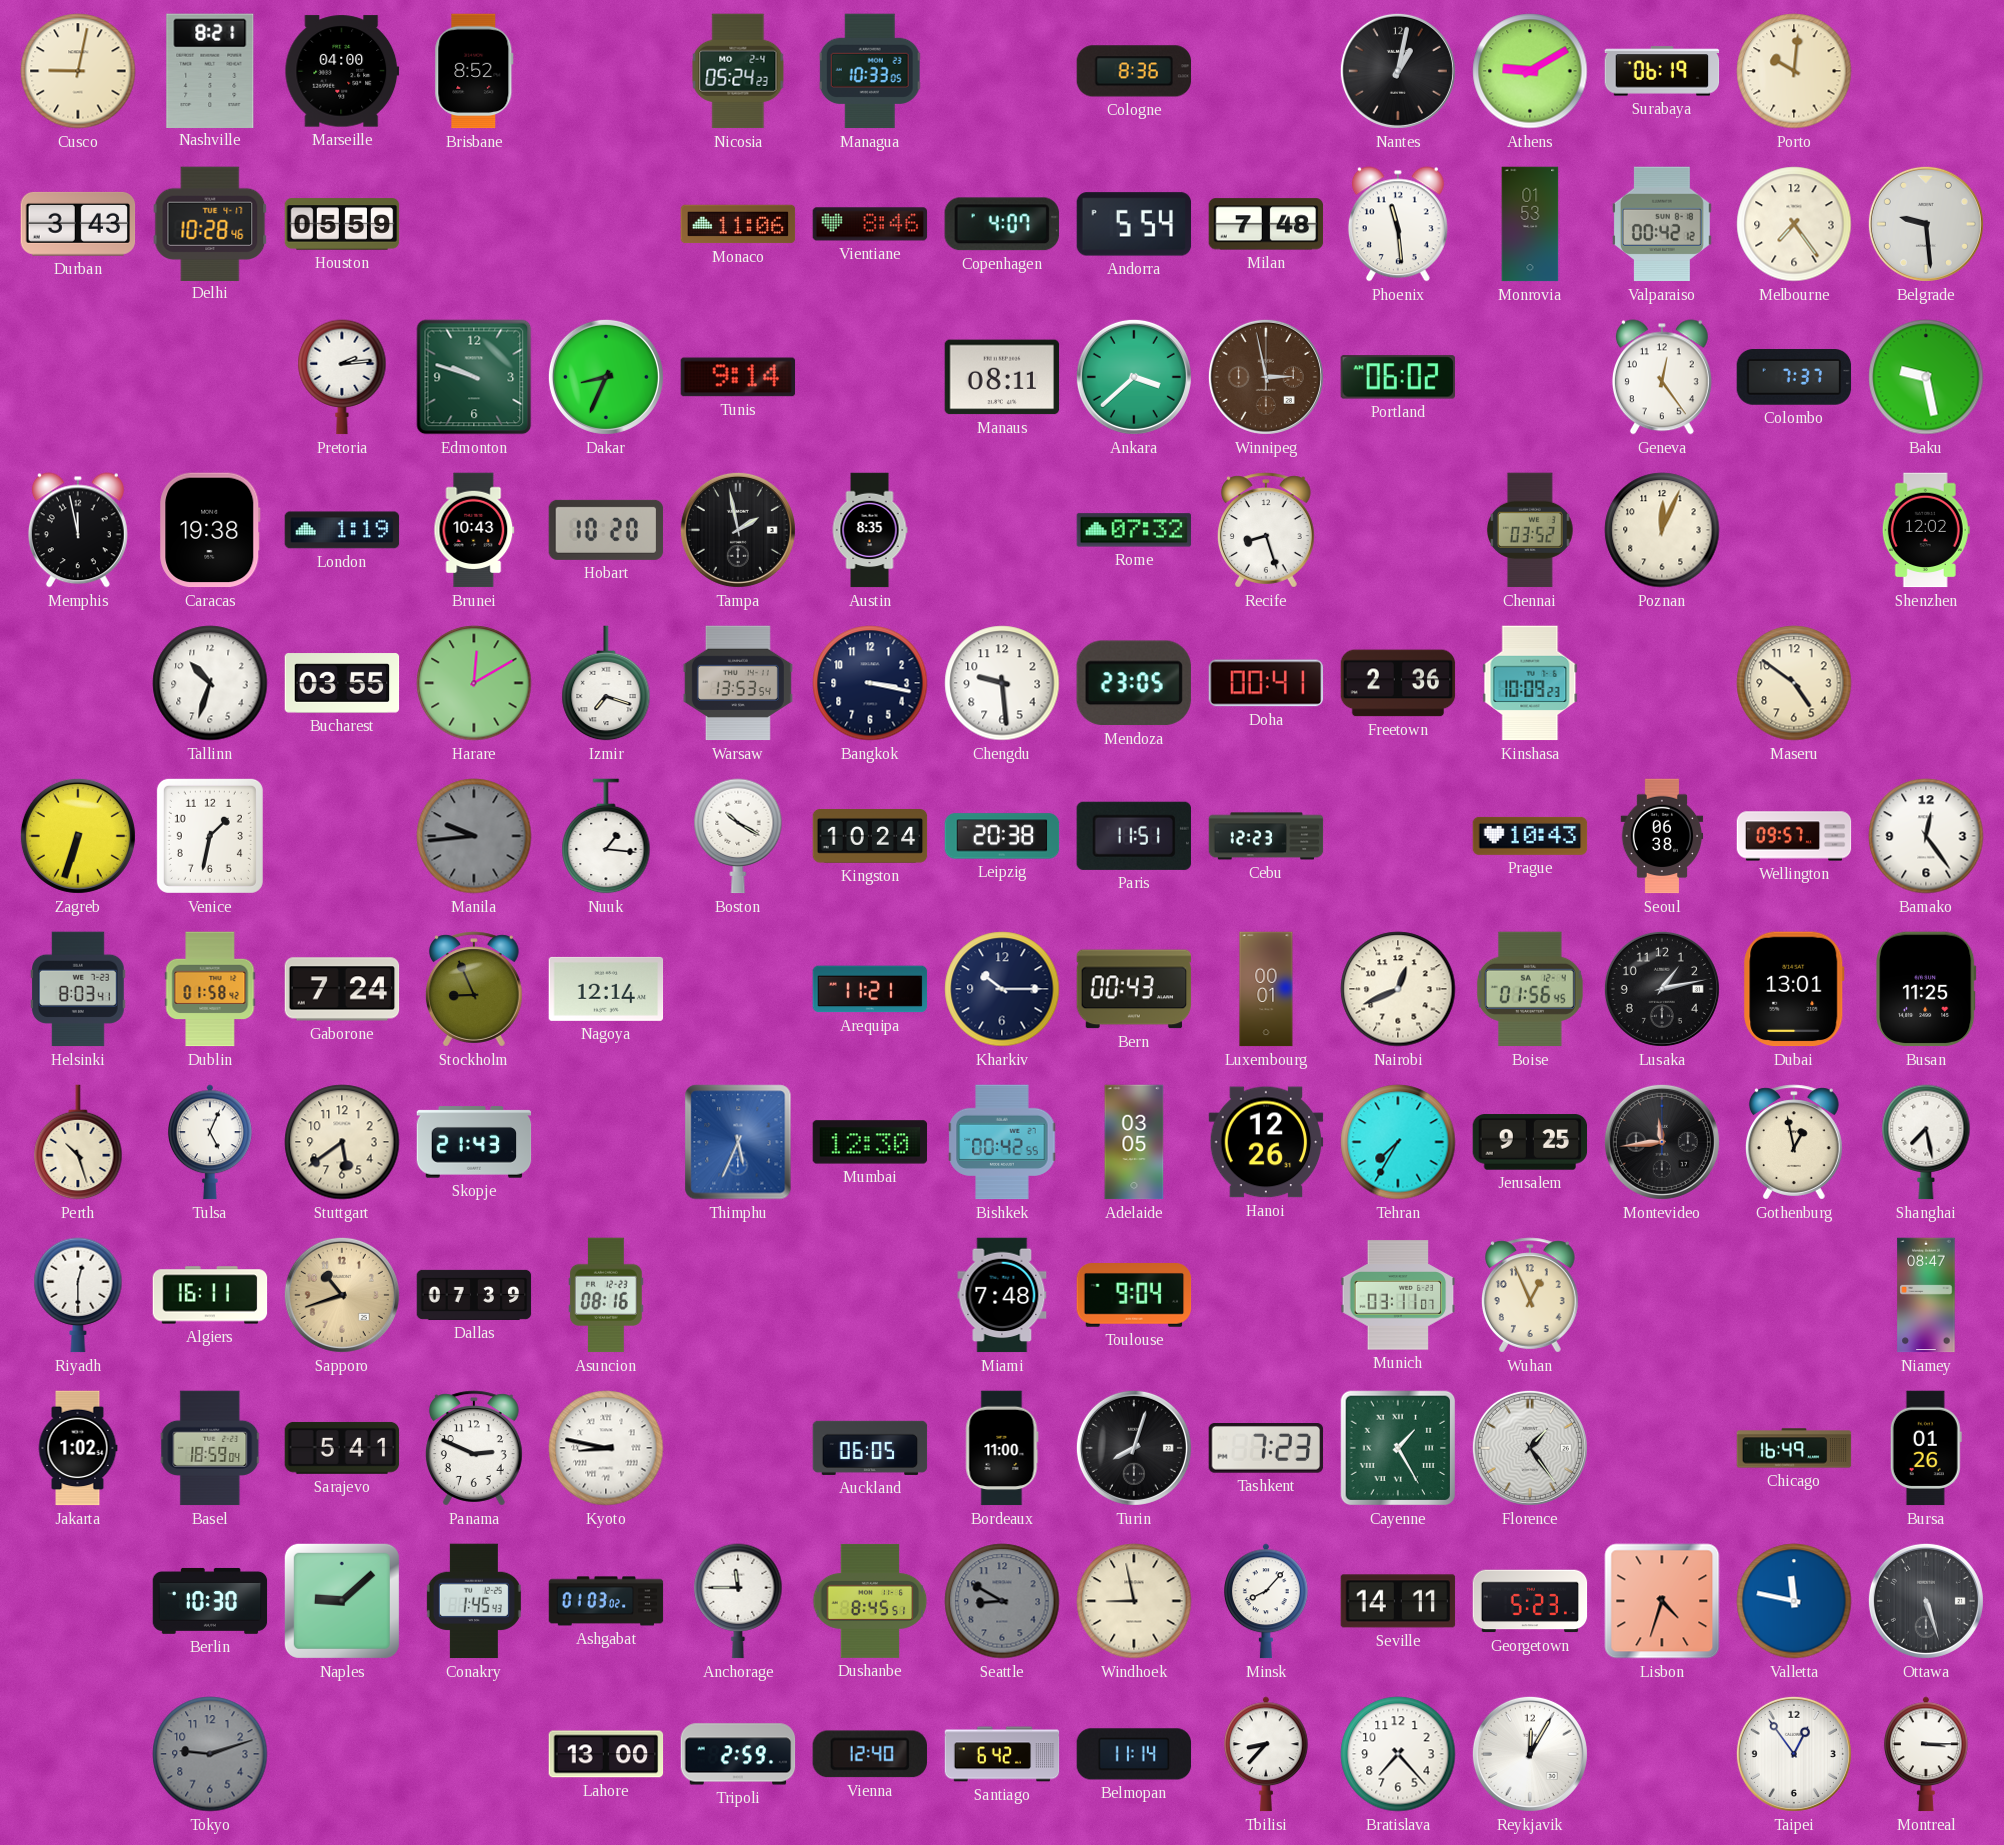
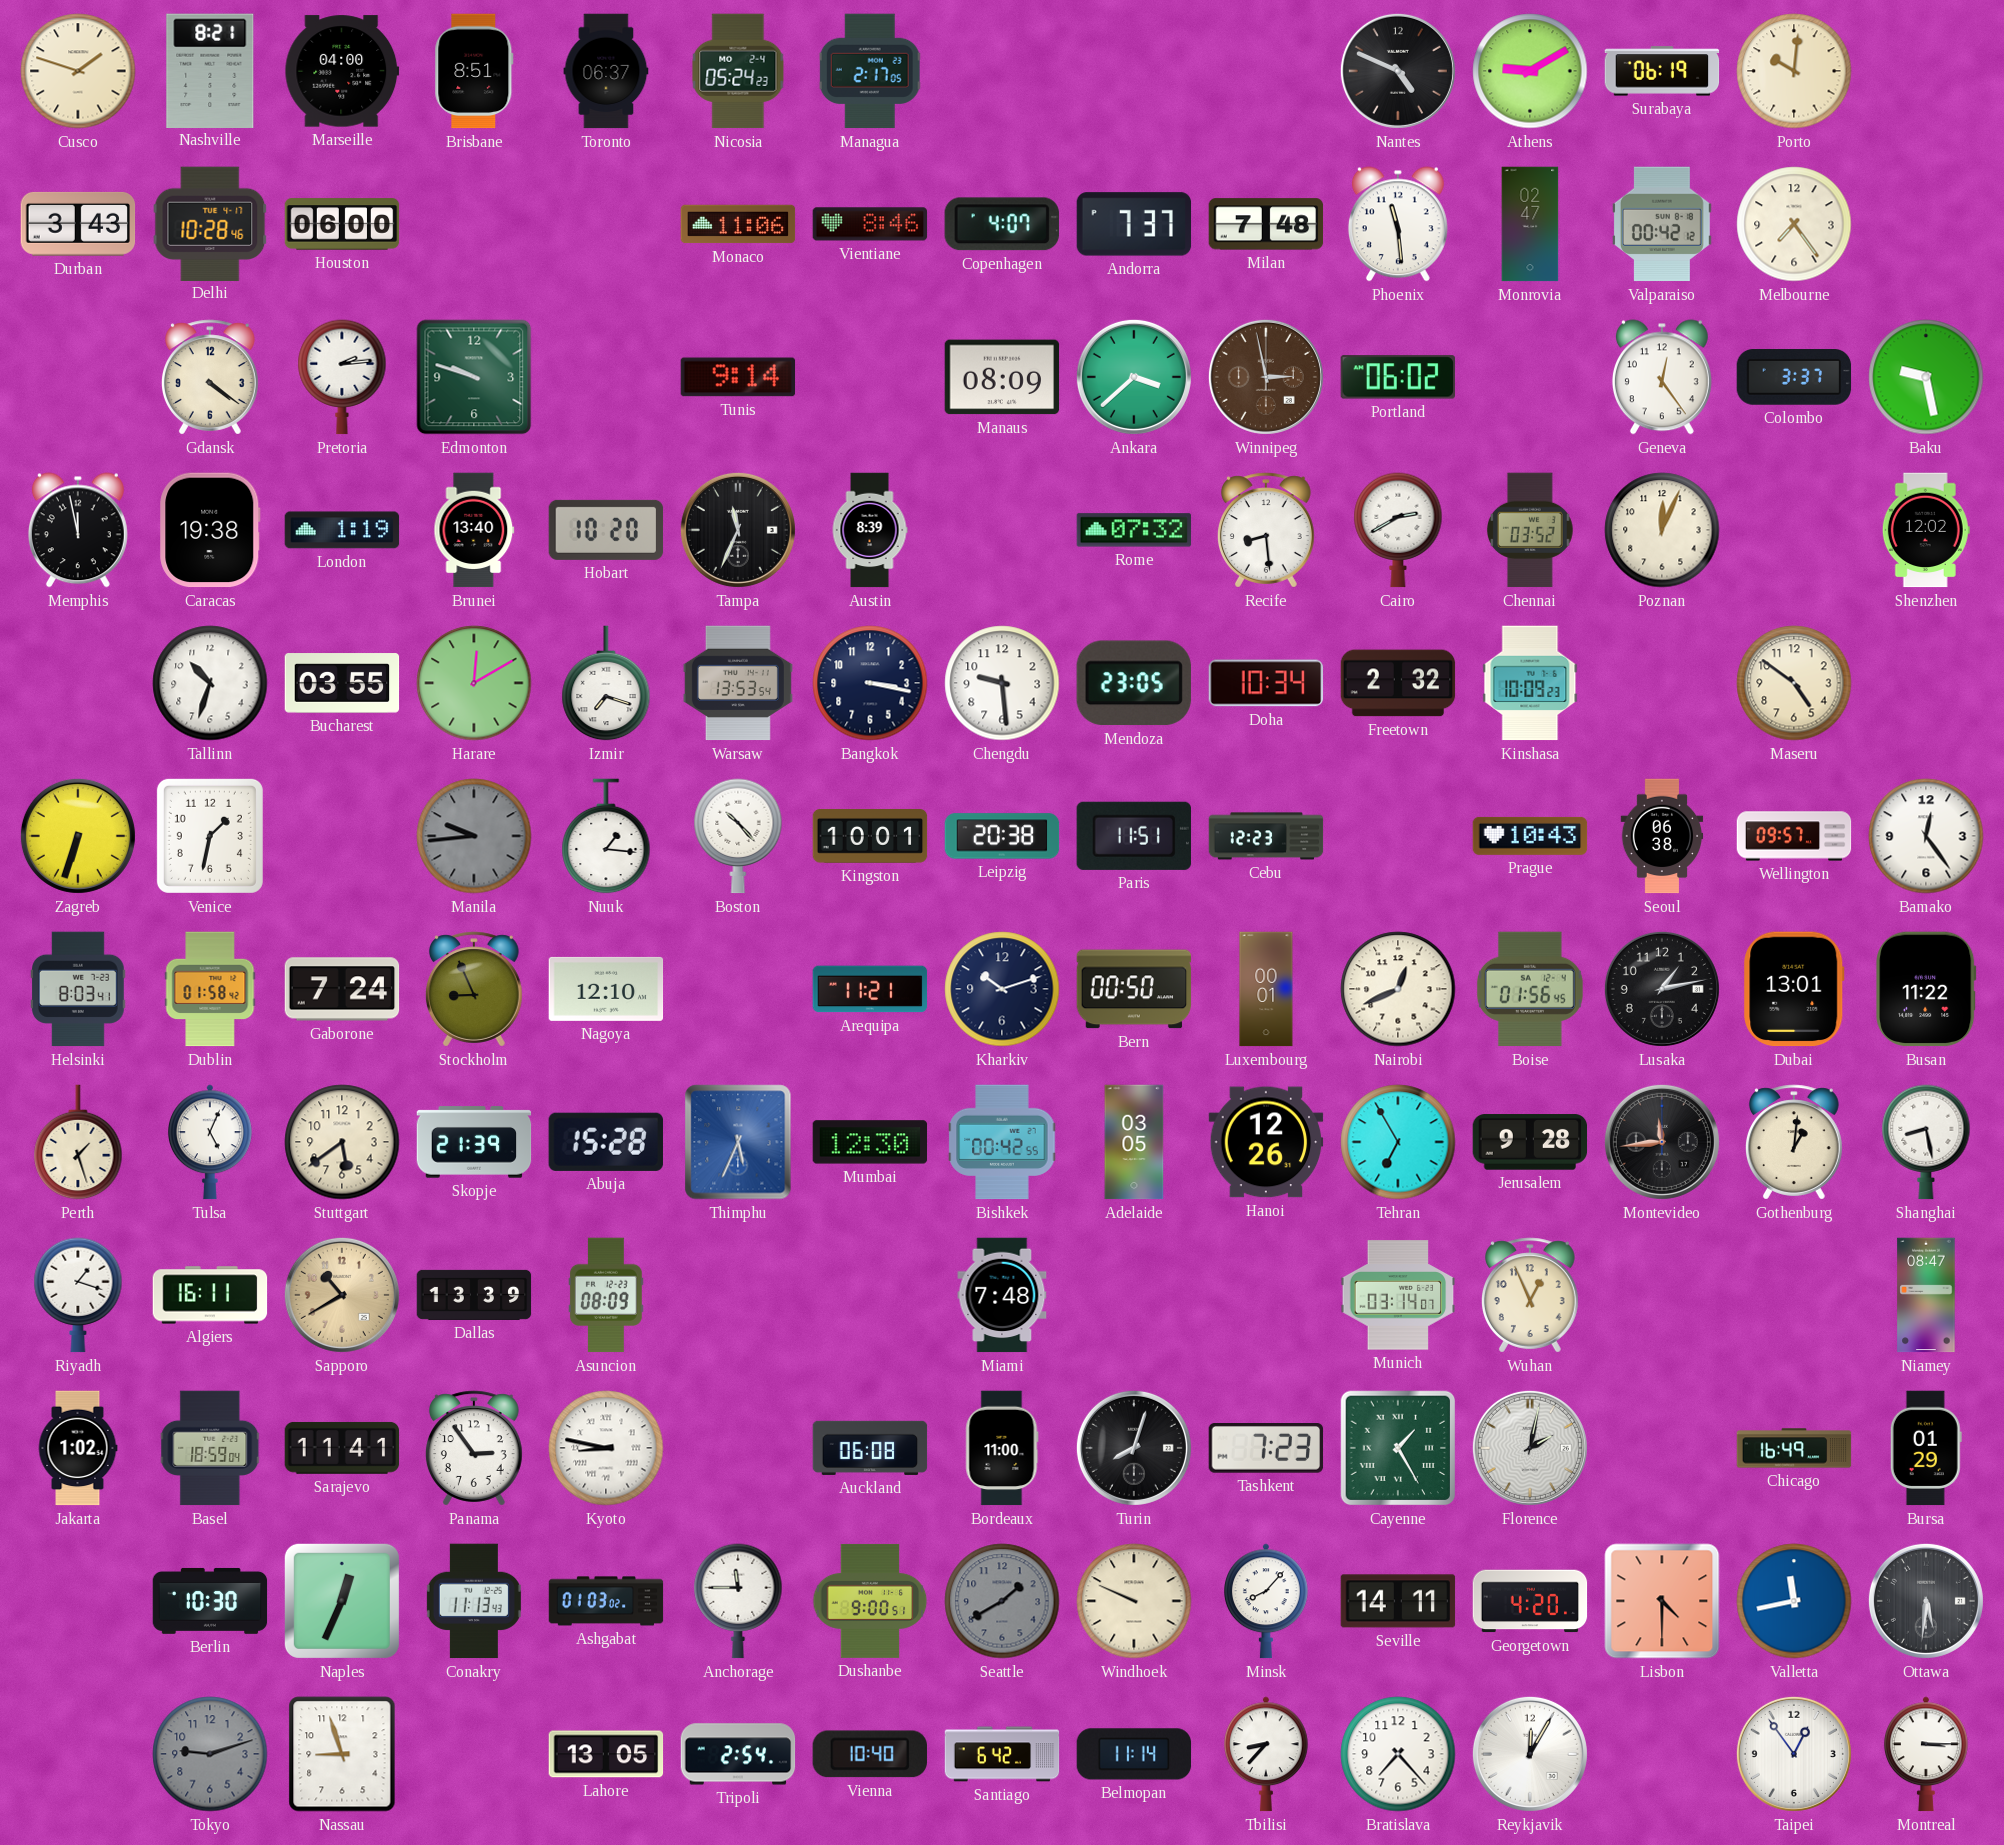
Cusco: 9:02 -> 1:48
Brisbane: 8:52 -> 8:51
Toronto: none -> 06:37
Managua: 10:33 -> 2:17
Cologne: 8:36 -> none
Nantes: 1:02 -> 4:49
Houston: 05:59 -> 06:00
Andorra: 5:54 -> 7:37
Monrovia: 01:53 -> 02:47
Belgrade: 9:29 -> none
Gdansk: none -> 4:21
Dakar: 8:34 -> none
Manaus: 08:11 -> 08:09
Colombo: 7:37 -> 3:37
Brunei: 10:43 -> 13:40
Tampa: 1:58 -> 11:34
Austin: 8:35 -> 8:39
Recife: 8:27 -> 8:29
Cairo: none -> 2:40
Doha: 00:41 -> 10:34
Freetown: 2:36 -> 2:32
Boston: 10:20 -> 10:23
Kingston: 10:24 -> 10:01
Nagoya: 12:14 -> 12:10
Kharkiv: 10:15 -> 10:12
Bern: 00:43 -> 00:50
Busan: 11:25 -> 11:22
Perth: 10:27 -> 1:27
Skopje: 21:43 -> 21:39
Abuja: none -> 15:28
Tehran: 7:35 -> 6:55
Jerusalem: 9:25 -> 9:28
Gothenburg: 12:58 -> 1:01
Shanghai: 7:28 -> 8:28
Riyadh: 12:30 -> 1:18
Sapporo: 10:42 -> 10:40
Dallas: 07:39 -> 13:39
Asuncion: 08:16 -> 08:09
Toulouse: 9:04 -> none
Munich: 03:11 -> 03:14
Sarajevo: 5:41 -> 11:41
Panama: 2:49 -> 2:54
Auckland: 06:05 -> 06:08
Florence: 1:24 -> 2:02
Bursa: 01:26 -> 01:29
Naples: 9:08 -> 12:34
Conakry: 1:45 -> 11:13
Dushanbe: 8:45 -> 9:00
Seattle: 8:50 -> 1:40
Windhoek: 8:58 -> 9:49
Georgetown: 5:23 -> 4:20
Lisbon: 4:33 -> 4:30
Valletta: 11:47 -> 11:43
Ottawa: 5:27 -> 5:31
Nassau: none -> 8:57
Lahore: 13:00 -> 13:05
Tripoli: 2:59 -> 2:54
Vienna: 12:40 -> 10:40
